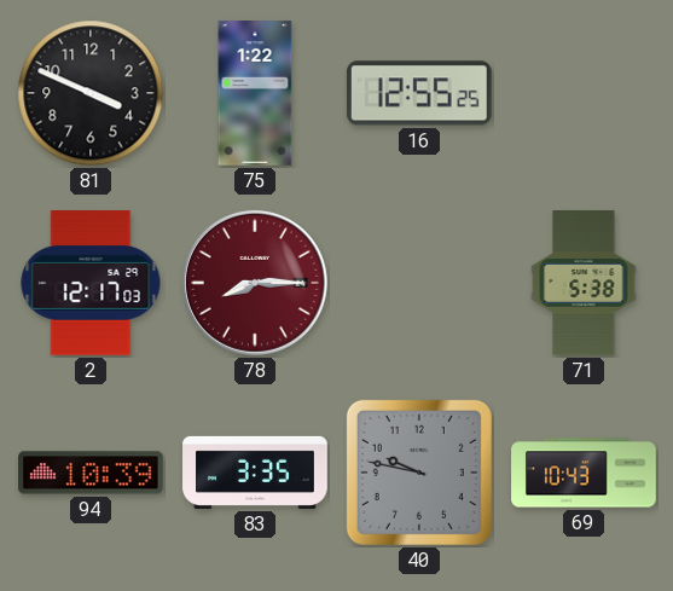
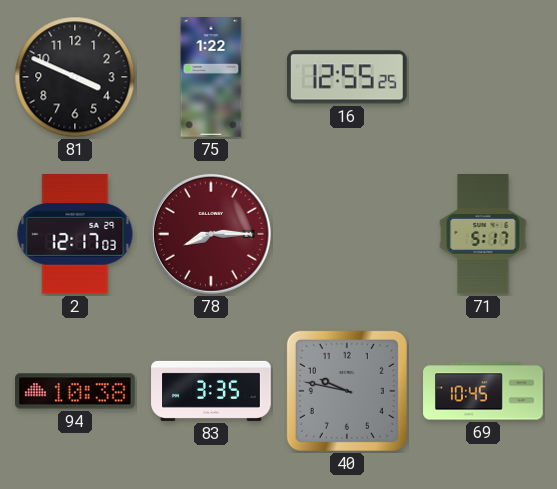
71: 5:38 -> 5:17
94: 10:39 -> 10:38
69: 10:43 -> 10:45
